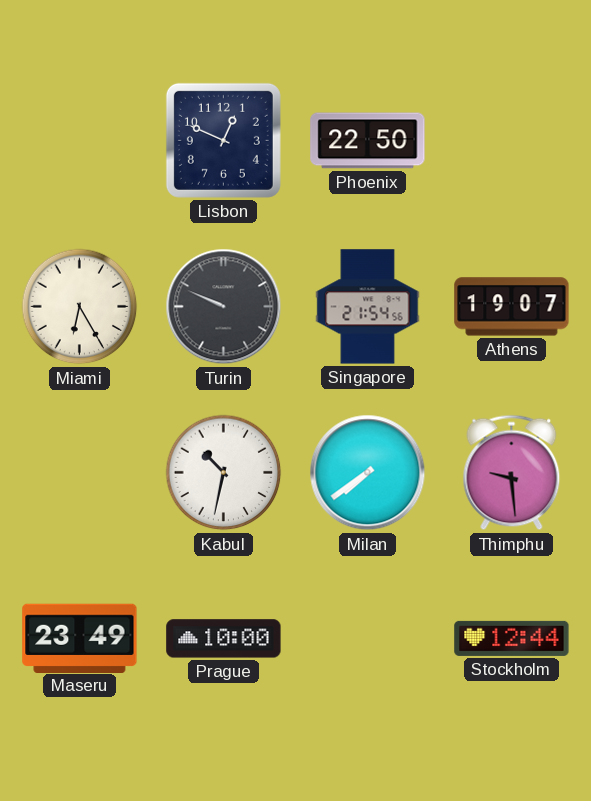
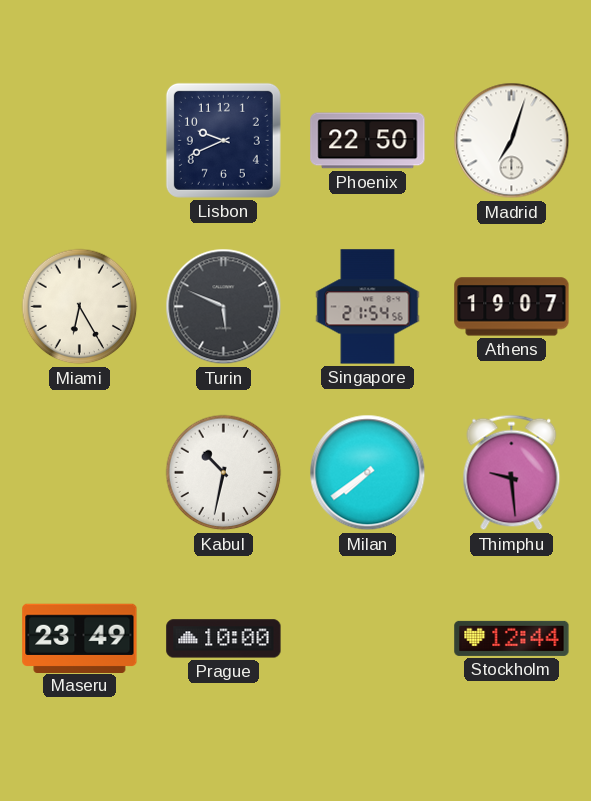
Lisbon: 12:49 -> 9:41
Madrid: none -> 7:03
Turin: 9:49 -> 5:49
